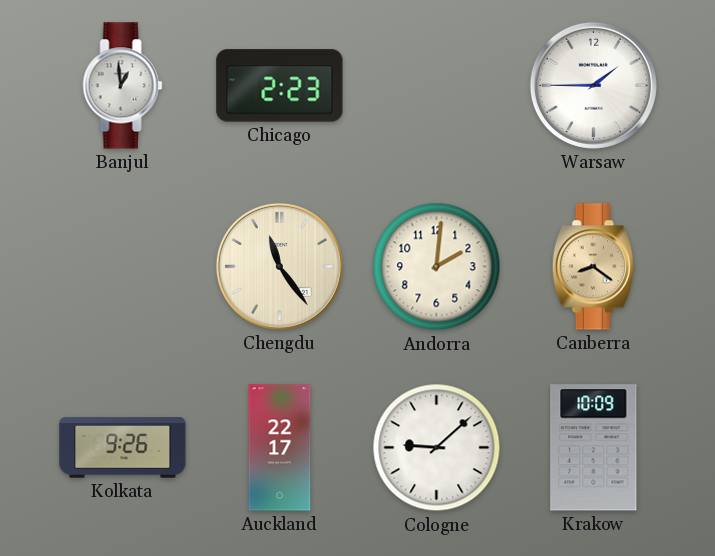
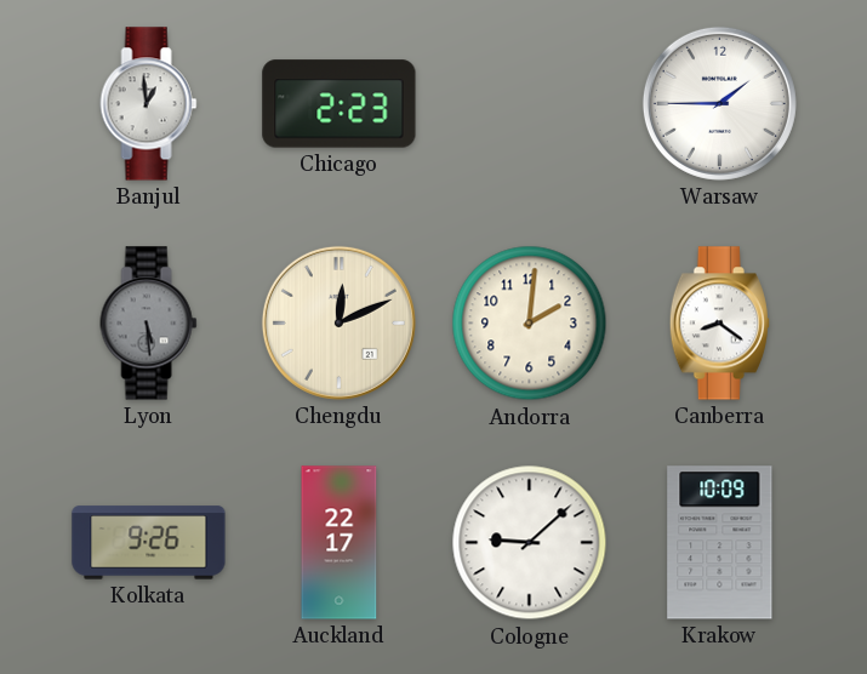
Lyon: none -> 5:29
Chengdu: 11:24 -> 12:11
Canberra dial: champagne -> white
